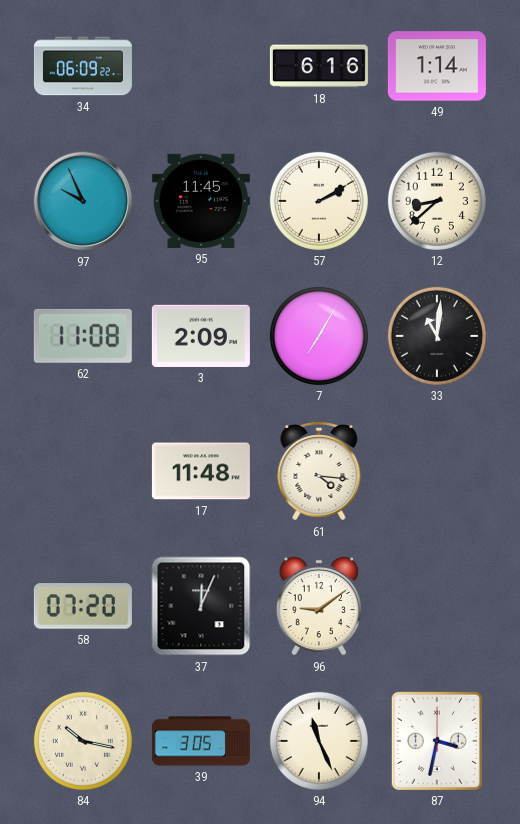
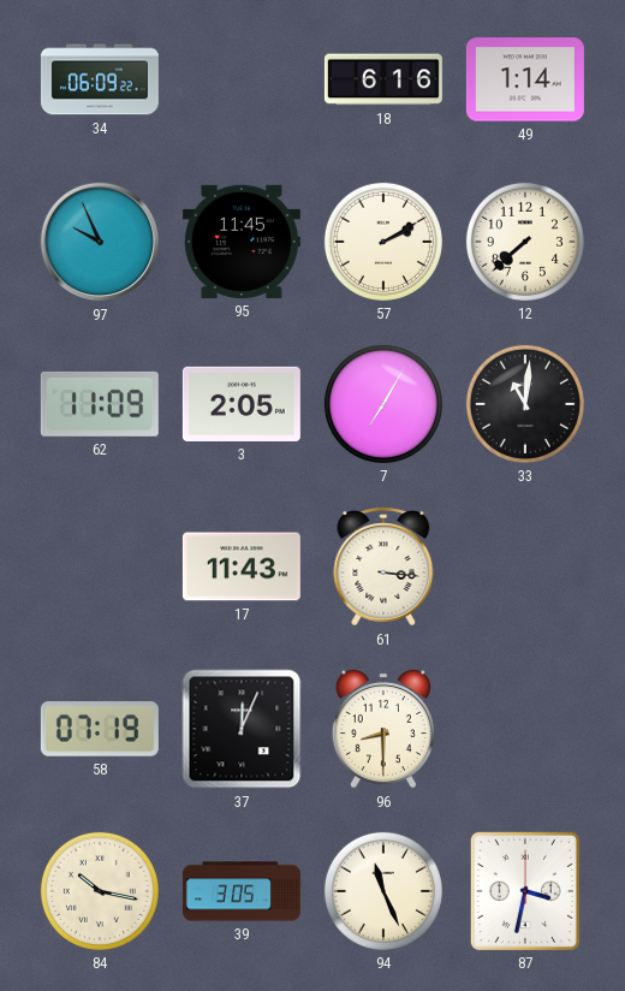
12: 8:38 -> 7:38
62: 11:08 -> 11:09
3: 2:09 -> 2:05
17: 11:48 -> 11:43
61: 4:16 -> 3:16
58: 07:20 -> 07:19
96: 9:09 -> 8:30
